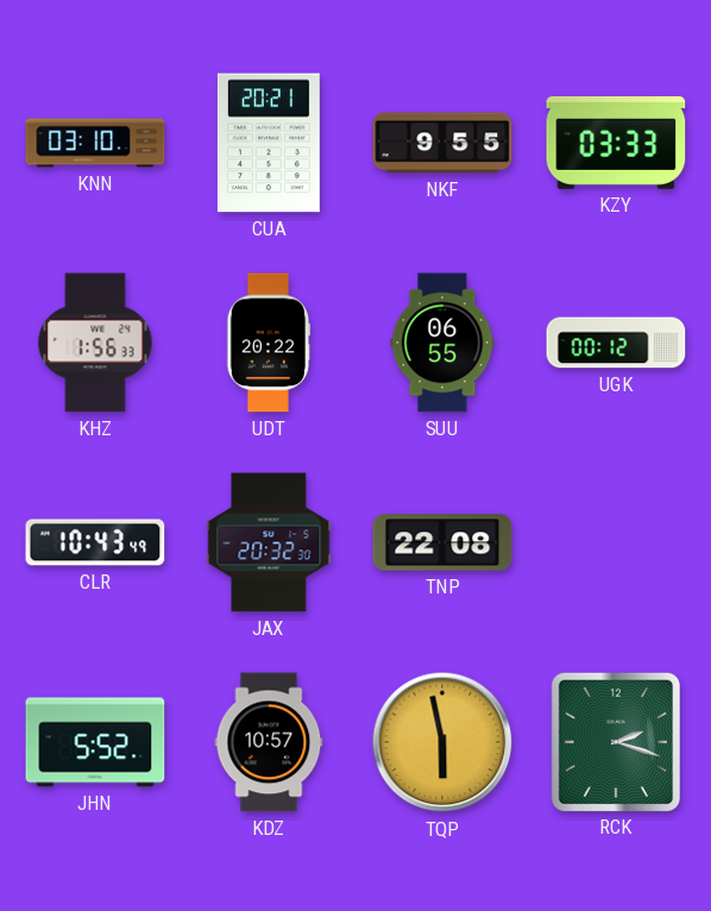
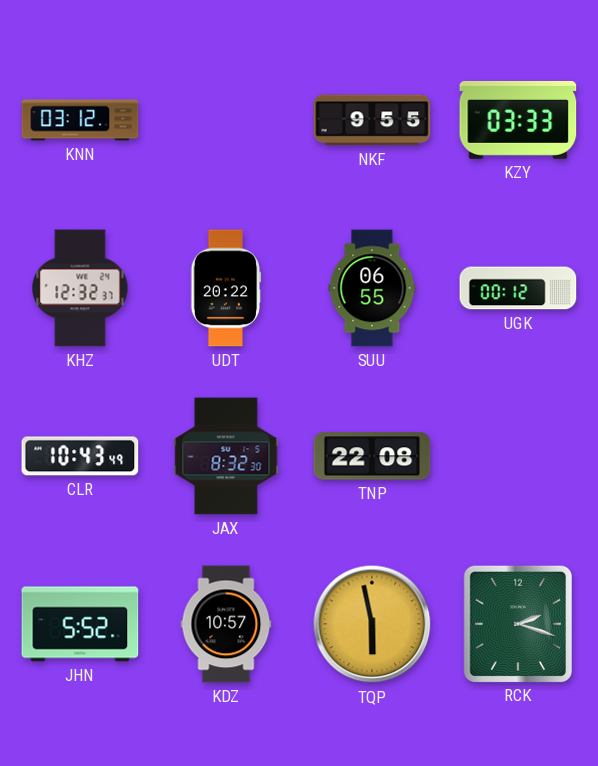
KNN: 03:10 -> 03:12
CUA: 20:21 -> none
KHZ: 1:56 -> 12:32
JAX: 20:32 -> 8:32
